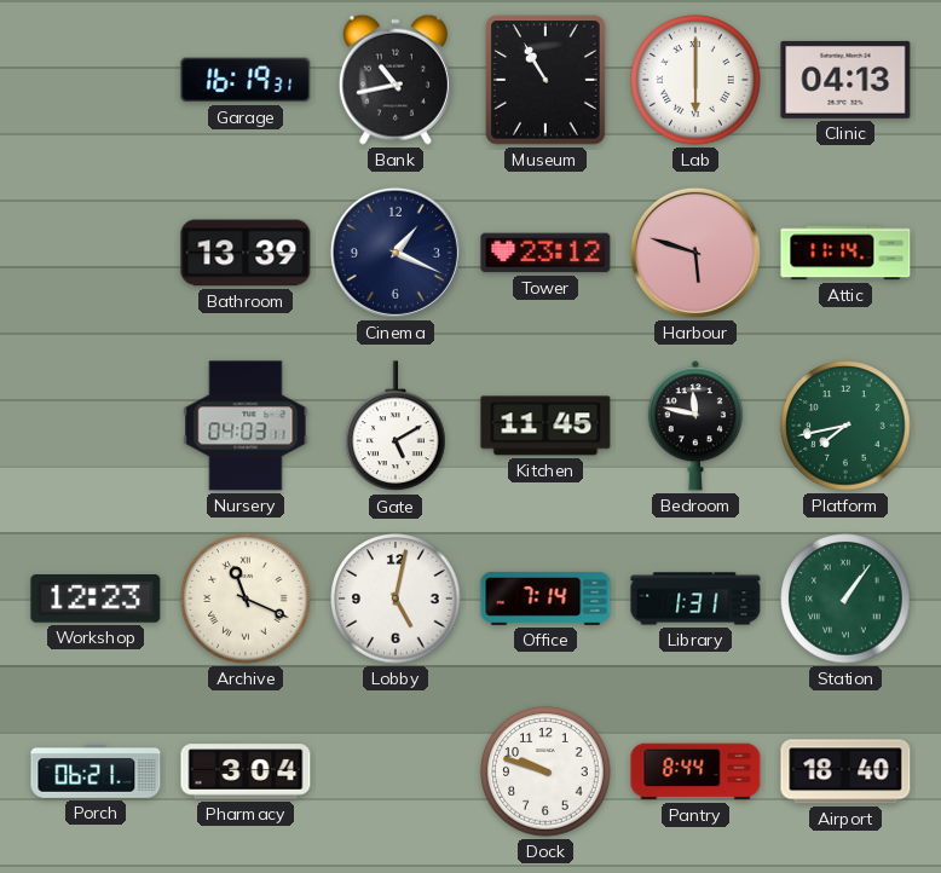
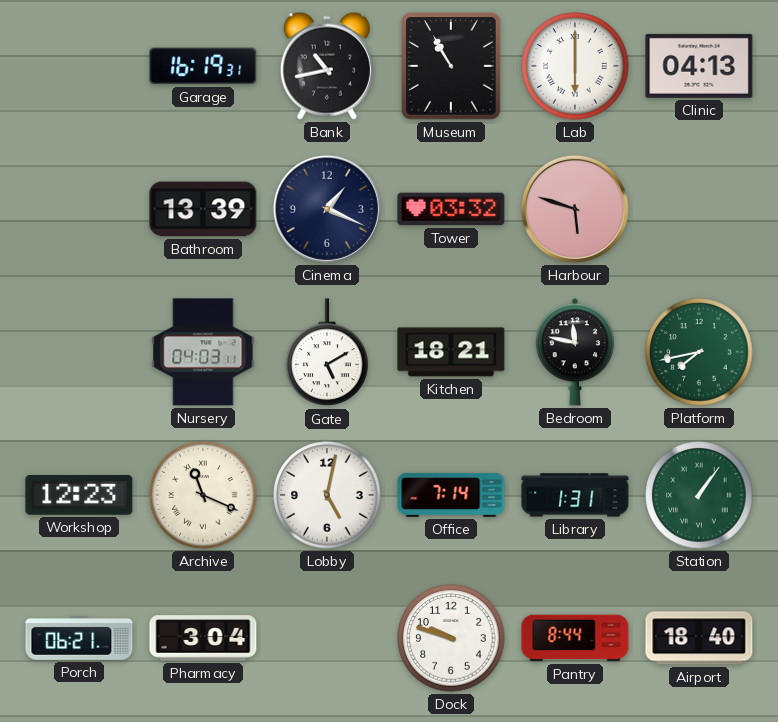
Tower: 23:12 -> 03:32
Attic: 11:14 -> none
Kitchen: 11:45 -> 18:21
